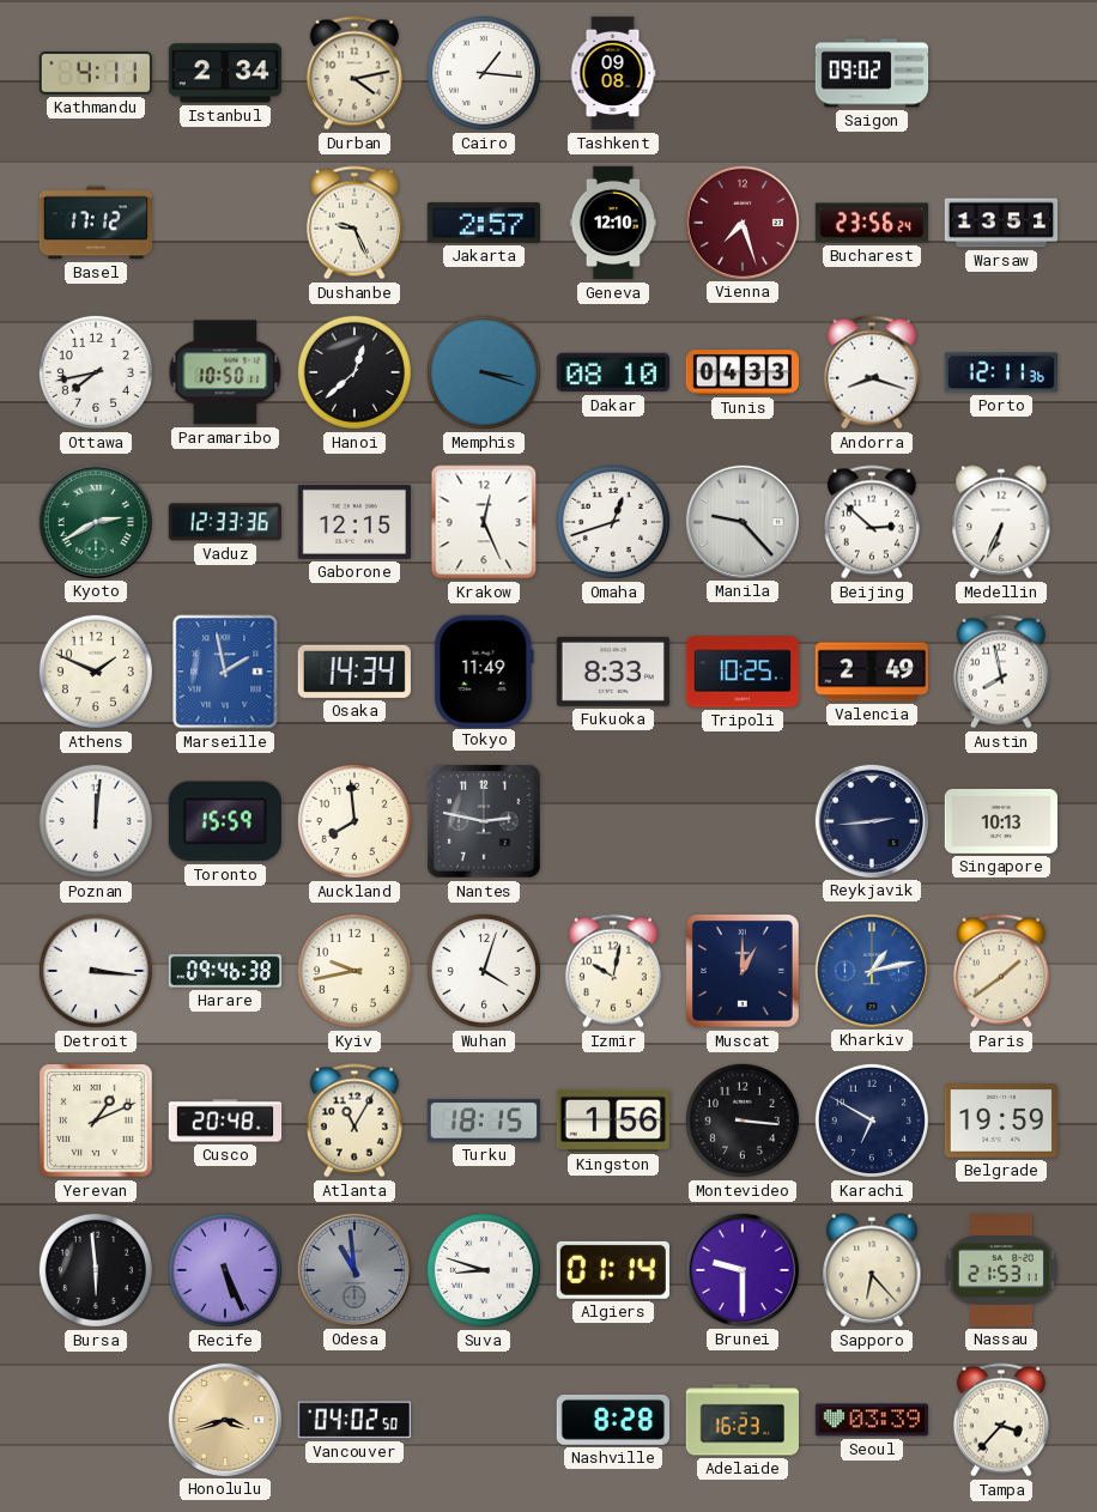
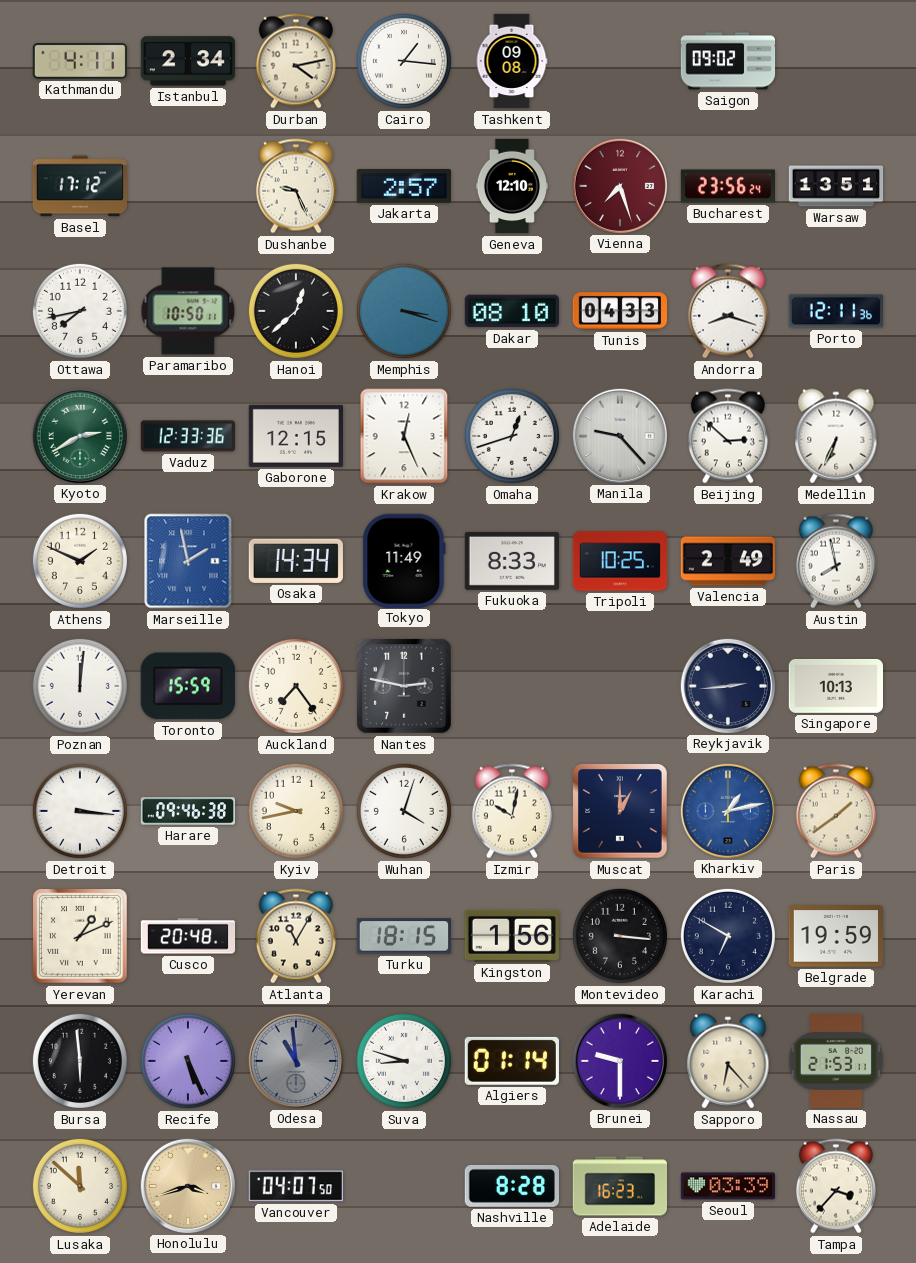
Auckland: 7:59 -> 7:24
Lusaka: none -> 11:52
Vancouver: 04:02 -> 04:07
